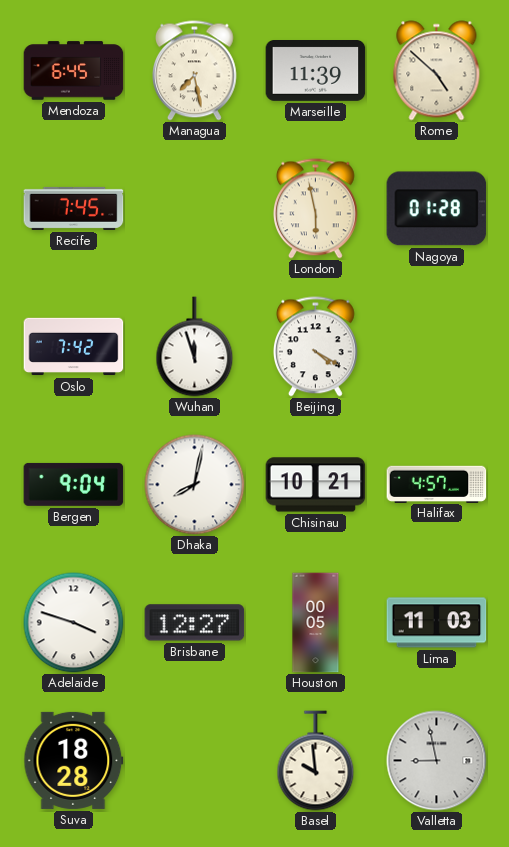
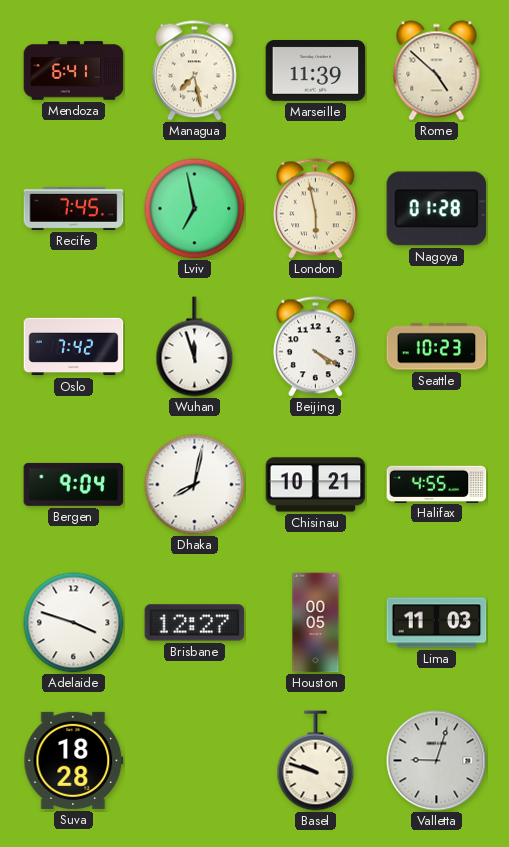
Mendoza: 6:45 -> 6:41
Lviv: none -> 6:58
Seattle: none -> 10:23
Halifax: 4:57 -> 4:55
Basel: 9:59 -> 9:48
Valletta: 8:58 -> 9:03
